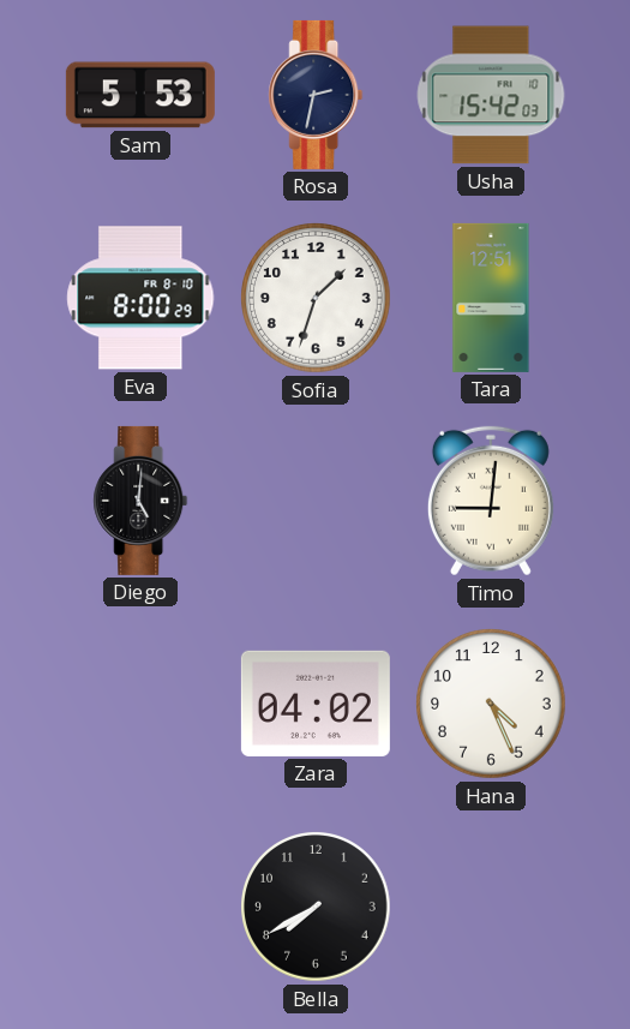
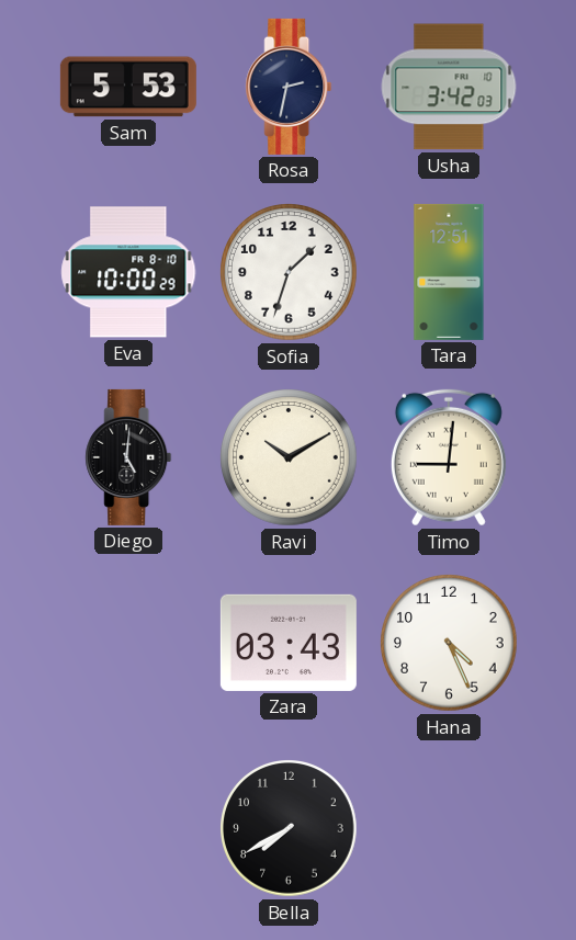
Usha: 15:42 -> 3:42
Eva: 8:00 -> 10:00
Ravi: none -> 10:10
Zara: 04:02 -> 03:43
